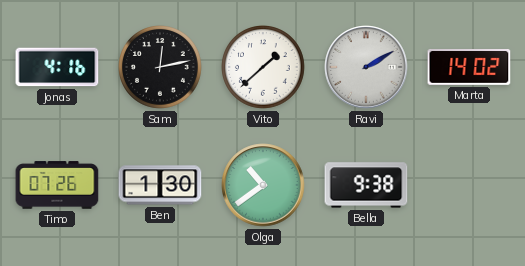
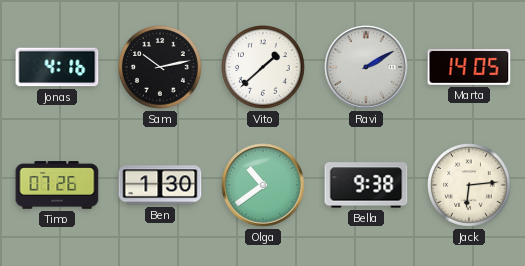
Sam: 12:13 -> 10:13
Marta: 14:02 -> 14:05
Jack: none -> 6:14
